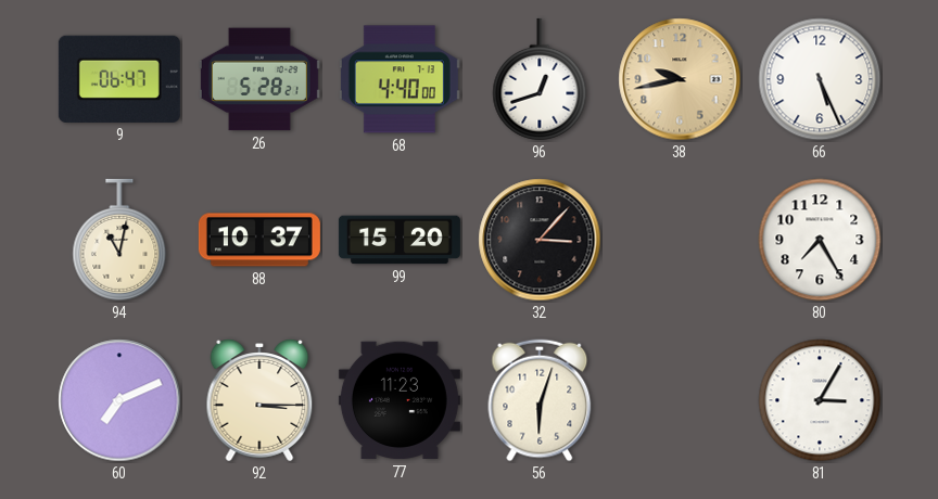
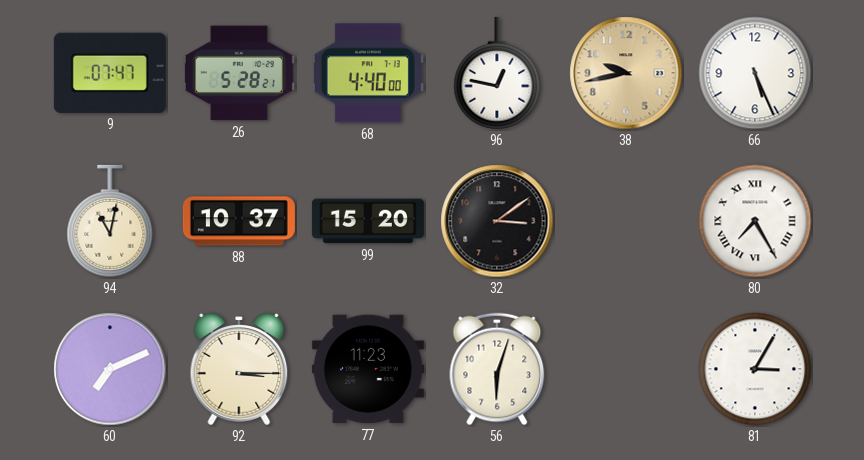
9: 06:47 -> 07:47
96: 12:42 -> 12:47
32: 3:07 -> 3:09
80 numerals: Arabic -> Roman
